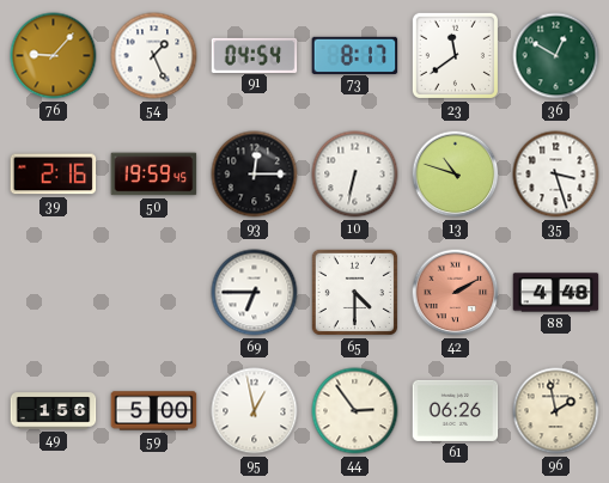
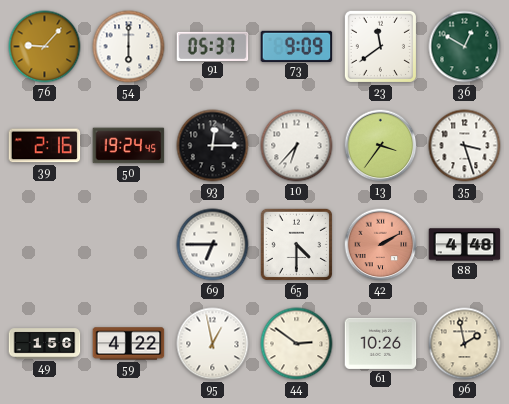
54: 1:26 -> 6:00
91: 04:54 -> 05:37
73: 8:17 -> 9:09
50: 19:59 -> 19:24
10: 6:32 -> 6:37
13: 10:48 -> 3:36
59: 5:00 -> 4:22
44: 2:54 -> 2:51
61: 06:26 -> 10:26
